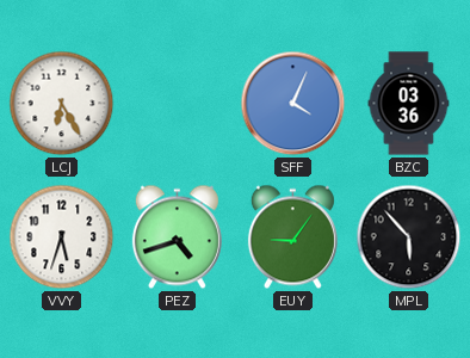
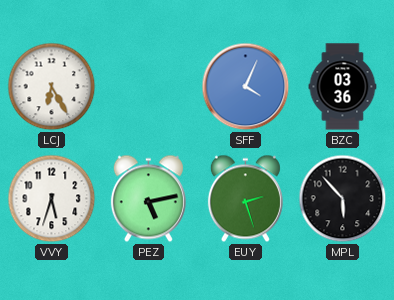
PEZ: 4:42 -> 5:13
EUY: 9:06 -> 2:27
